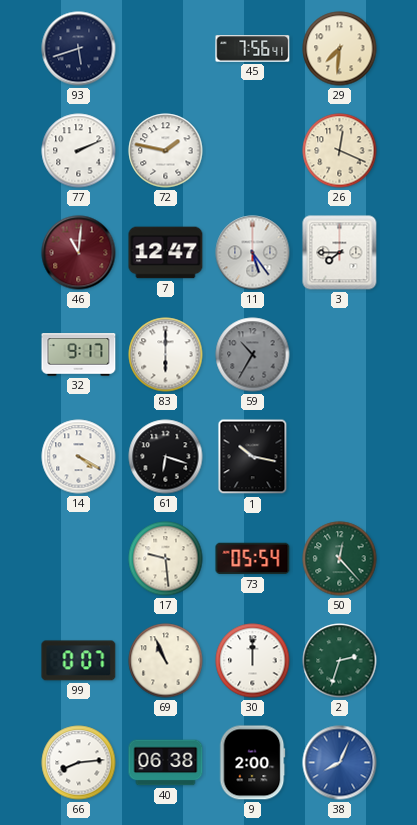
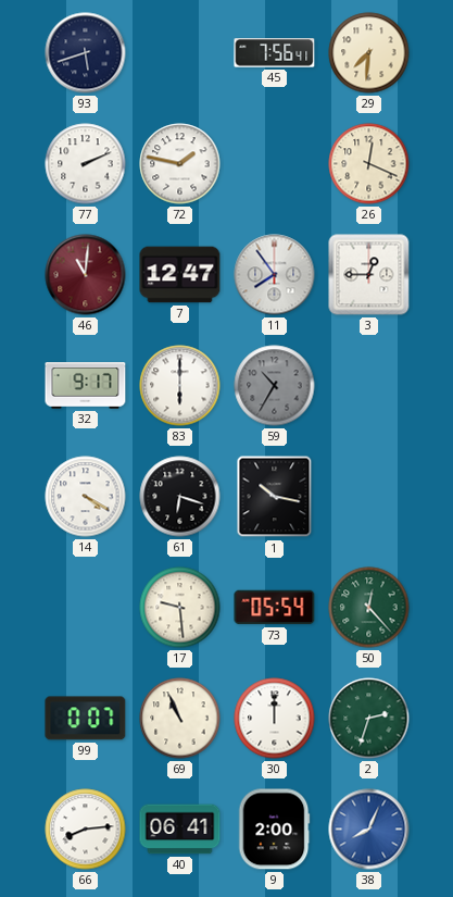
11: 5:24 -> 7:54
3: 7:45 -> 12:45
40: 06:38 -> 06:41
